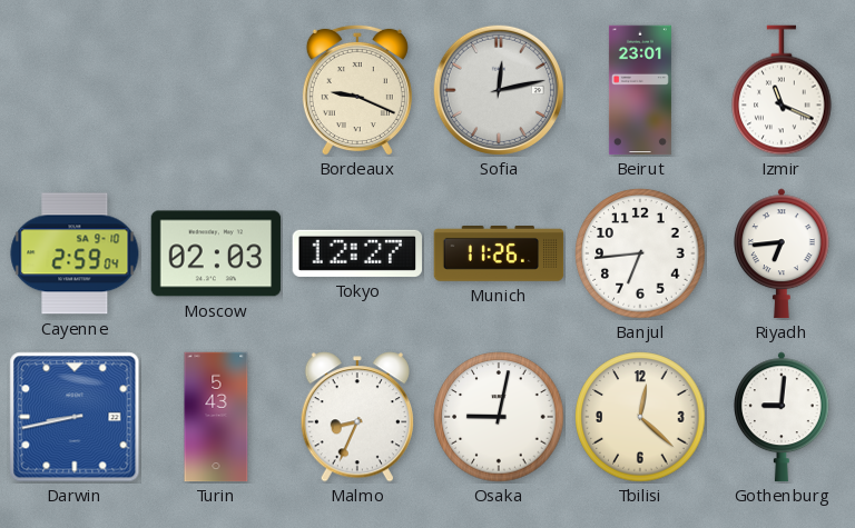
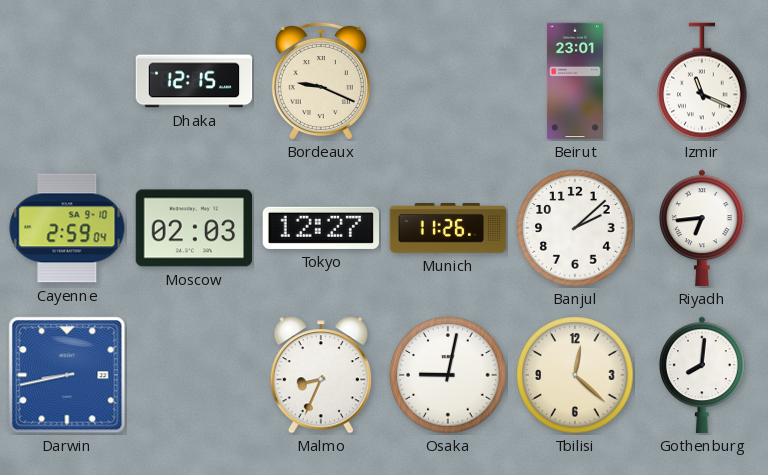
Dhaka: none -> 12:15
Sofia: 12:13 -> none
Banjul: 6:44 -> 2:08
Turin: 5:43 -> none
Gothenburg: 9:01 -> 8:01
